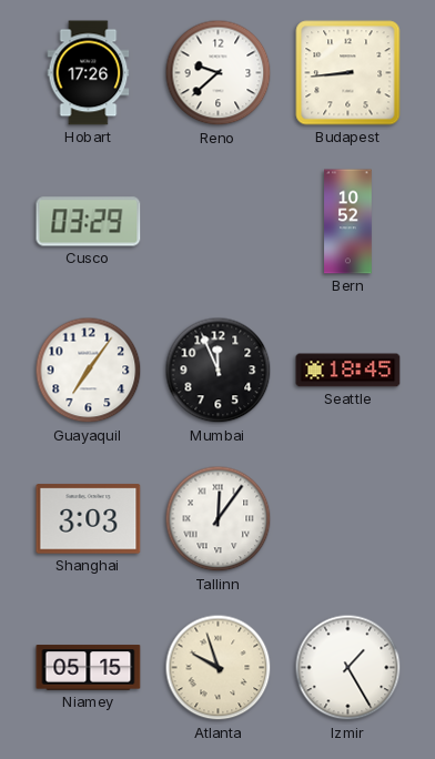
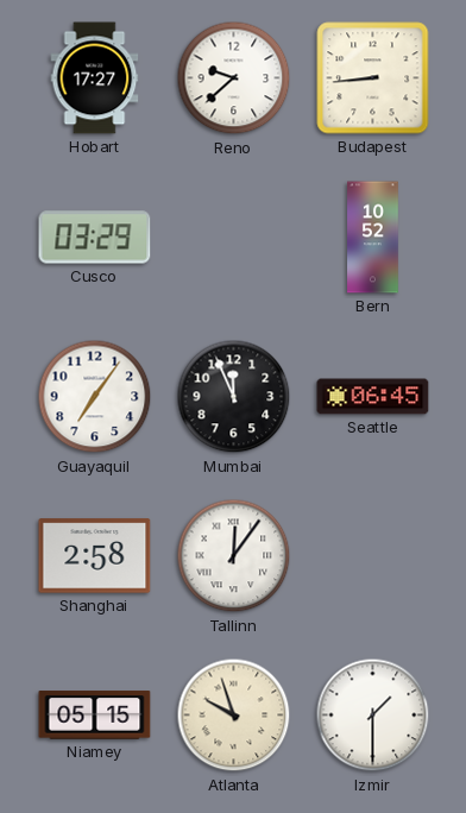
Hobart: 17:26 -> 17:27
Seattle: 18:45 -> 06:45
Shanghai: 3:03 -> 2:58
Izmir: 1:25 -> 1:30
